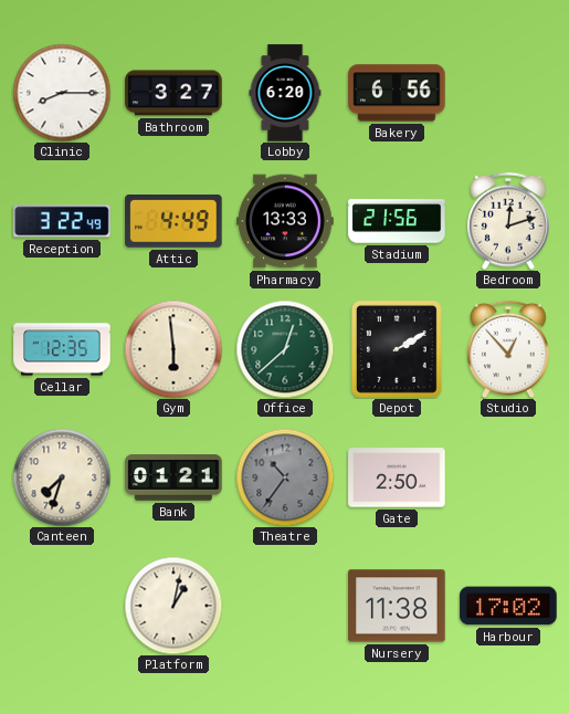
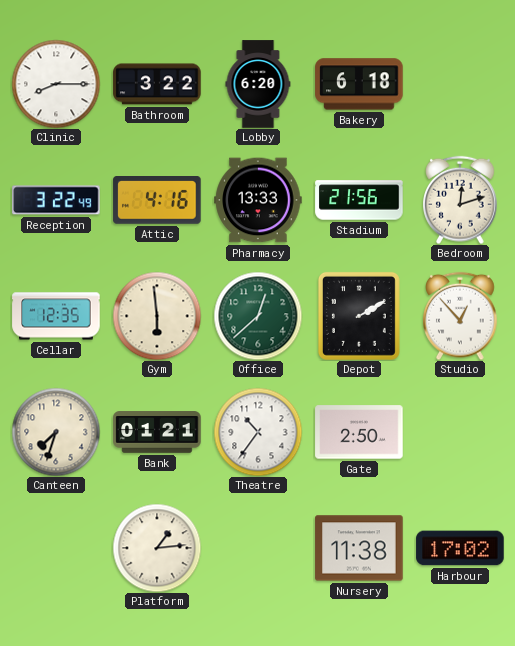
Bathroom: 3:27 -> 3:22
Bakery: 6:56 -> 6:18
Attic: 4:49 -> 4:16
Theatre dial: grey -> white
Platform: 1:02 -> 1:14
